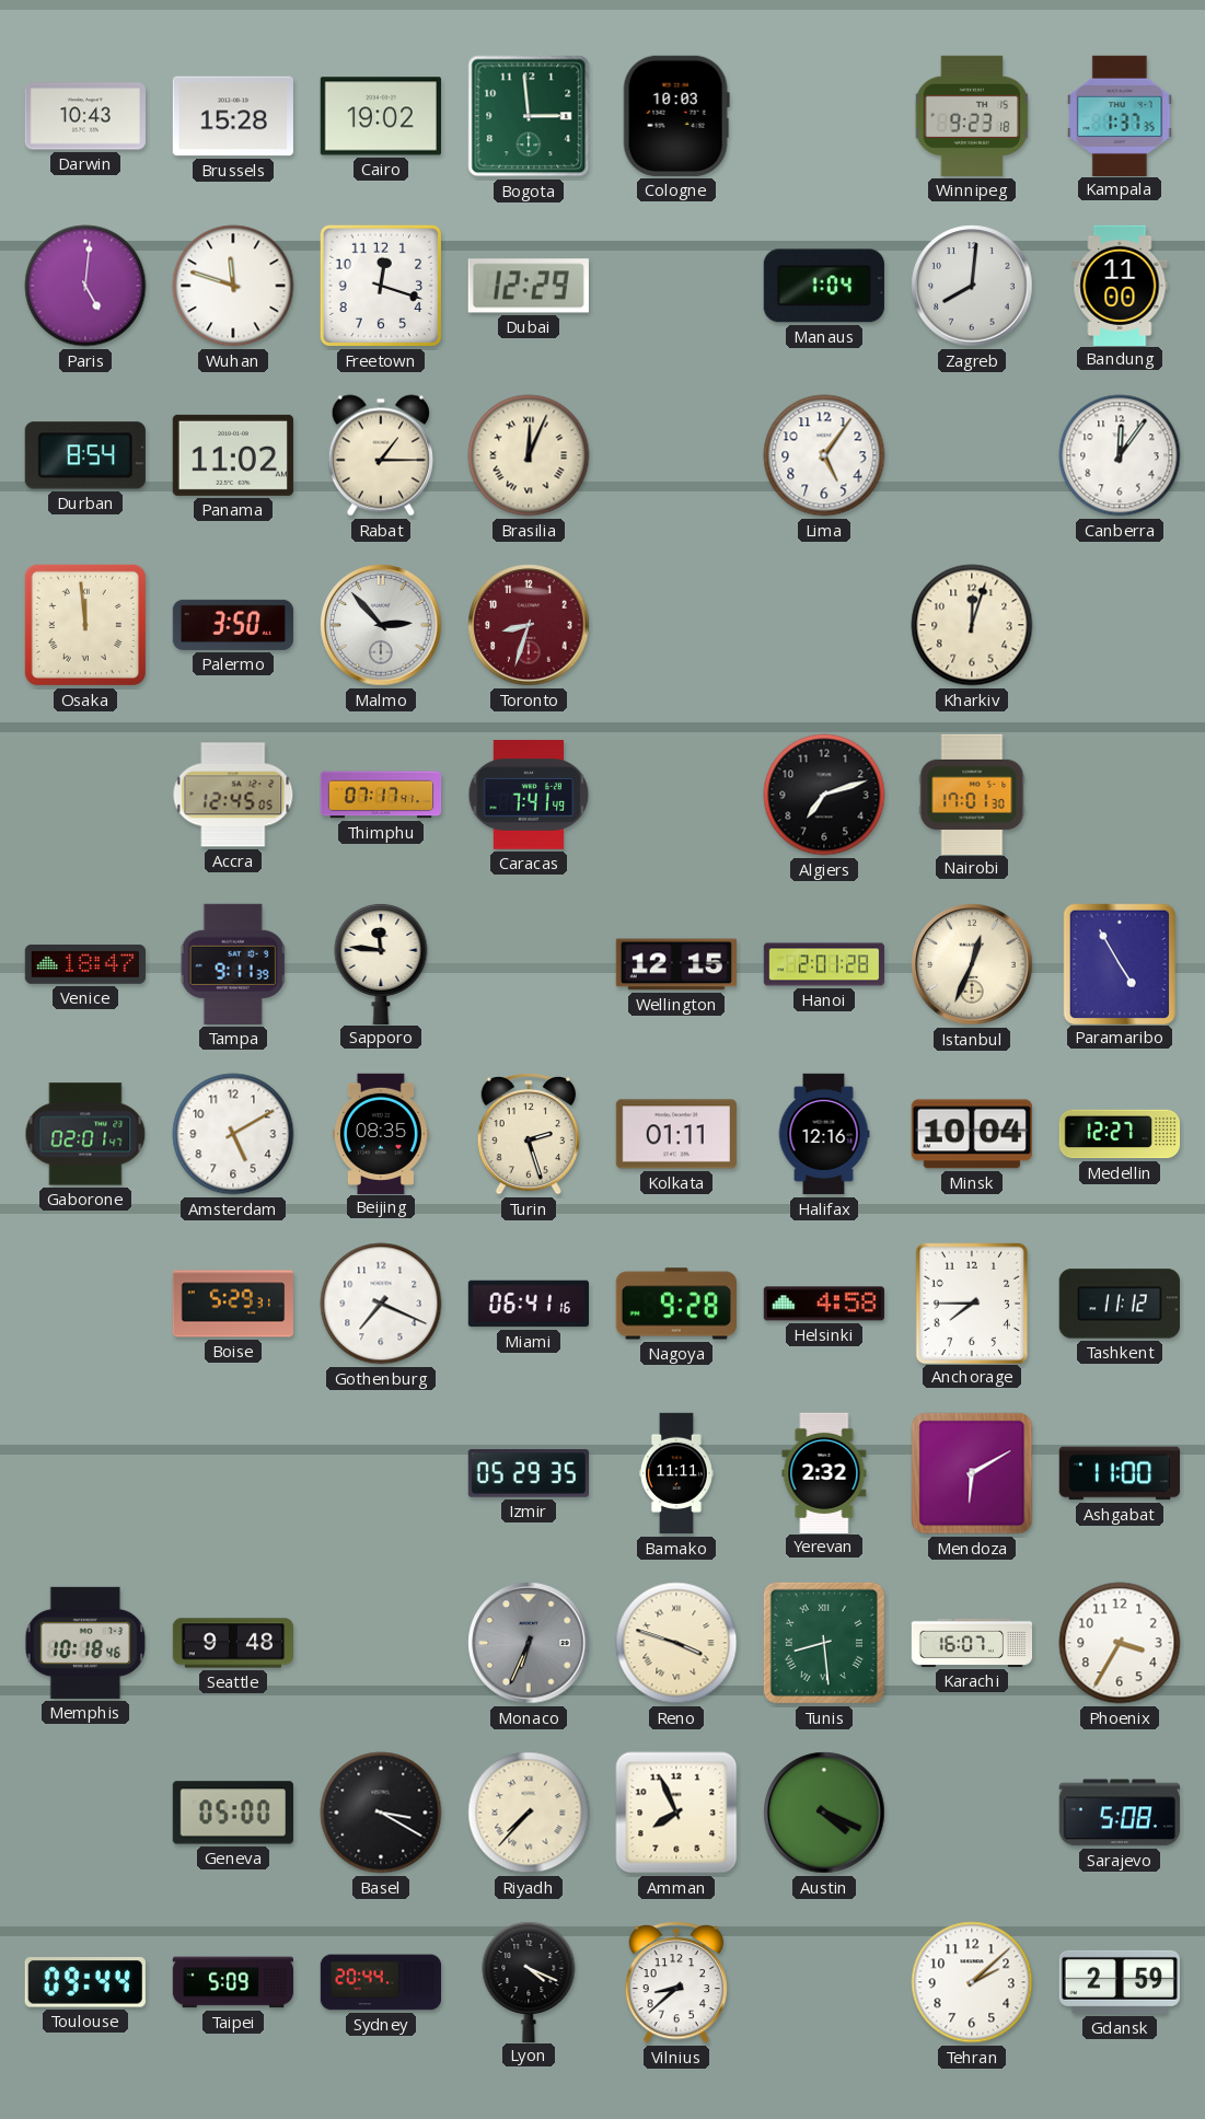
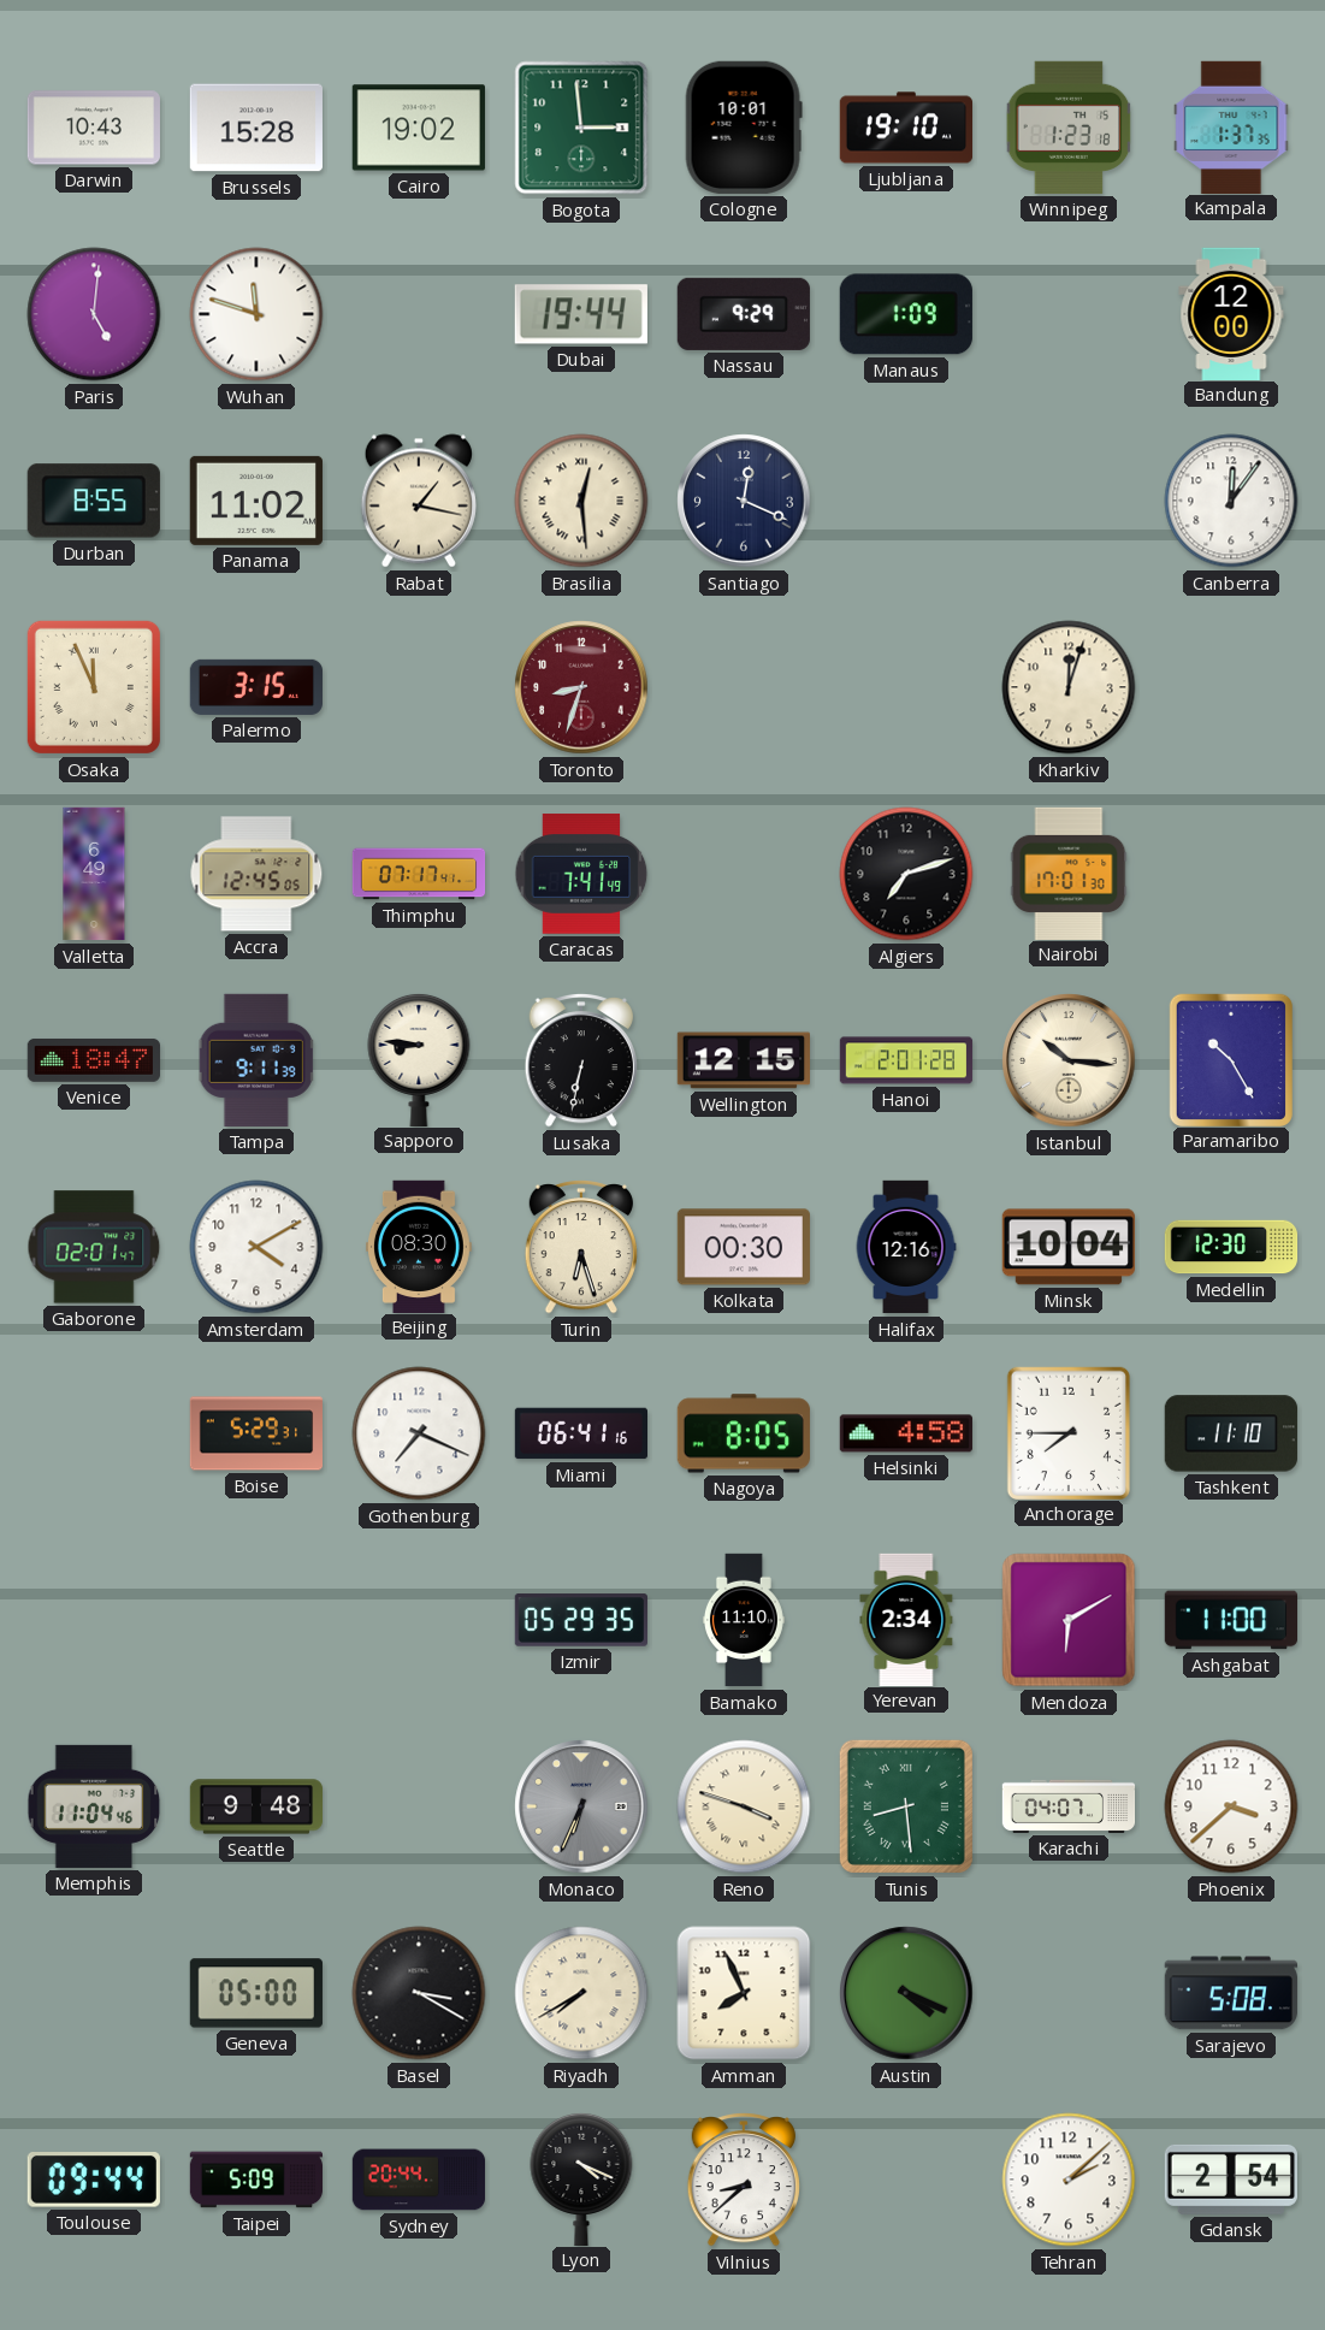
Cologne: 10:03 -> 10:01
Ljubljana: none -> 19:10
Winnipeg: 9:23 -> 1:23
Freetown: 12:18 -> none
Dubai: 12:29 -> 19:44
Nassau: none -> 9:29
Manaus: 1:04 -> 1:09
Zagreb: 8:01 -> none
Bandung: 11:00 -> 12:00
Durban: 8:54 -> 8:55
Rabat: 1:15 -> 1:17
Brasilia: 12:04 -> 12:29
Santiago: none -> 12:19
Lima: 5:06 -> none
Osaka: 11:59 -> 11:56
Palermo: 3:50 -> 3:15
Malmo: 2:53 -> none
Valletta: none -> 6:49
Sapporo: 11:46 -> 8:46
Lusaka: none -> 6:32
Istanbul: 12:34 -> 10:16
Paramaribo: 4:55 -> 10:25
Amsterdam: 5:10 -> 4:10
Beijing: 08:35 -> 08:30
Turin: 2:27 -> 6:27
Kolkata: 01:11 -> 00:30
Medellin: 12:27 -> 12:30
Nagoya: 9:28 -> 8:05
Tashkent: 11:12 -> 11:10
Bamako: 11:11 -> 11:10
Yerevan: 2:32 -> 2:34
Memphis: 10:18 -> 11:04
Karachi: 16:07 -> 04:07
Phoenix: 3:35 -> 3:38
Riyadh: 7:37 -> 7:40
Gdansk: 2:59 -> 2:54
